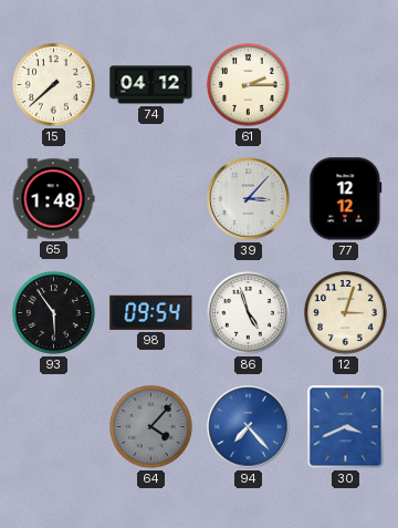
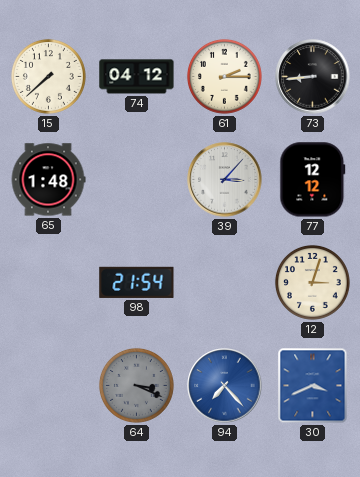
73: none -> 8:44
93: 5:54 -> none
98: 09:54 -> 21:54
86: 4:57 -> none
64: 4:07 -> 3:19
